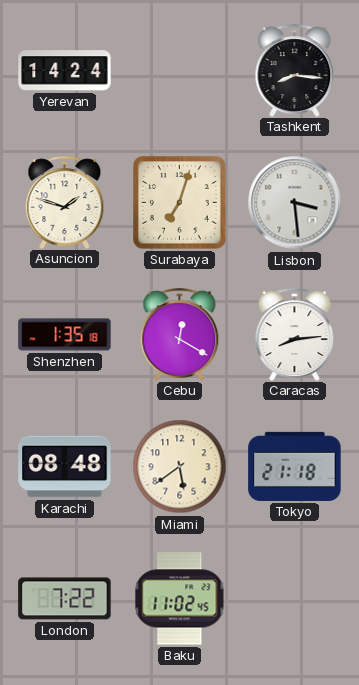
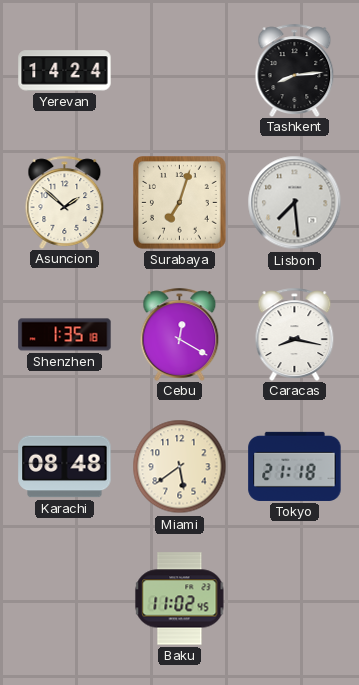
Tashkent: 8:16 -> 8:14
Asuncion: 1:48 -> 1:52
Lisbon: 3:29 -> 7:29
Caracas: 8:14 -> 8:17
London: 7:22 -> none
